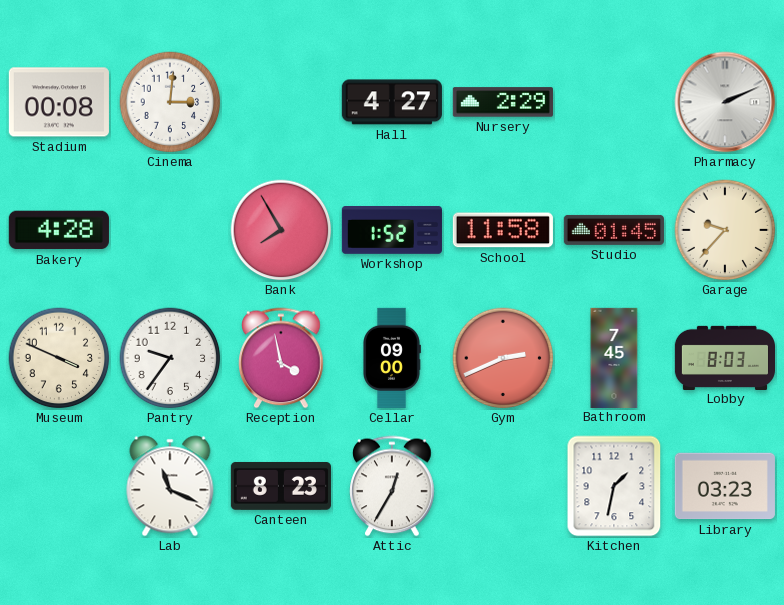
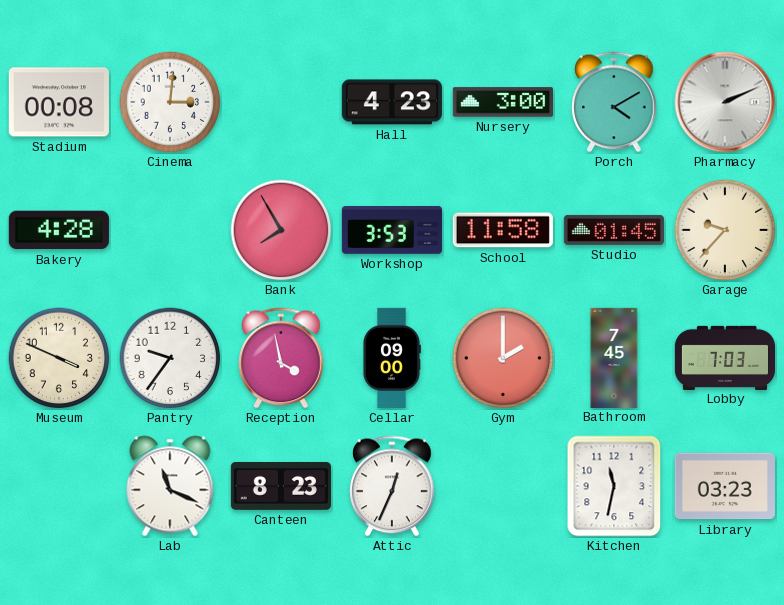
Hall: 4:27 -> 4:23
Nursery: 2:29 -> 3:00
Porch: none -> 4:10
Workshop: 1:52 -> 3:53
Gym: 2:41 -> 2:00
Lobby: 8:03 -> 7:03
Attic: 12:35 -> 12:34
Kitchen: 1:32 -> 11:32
